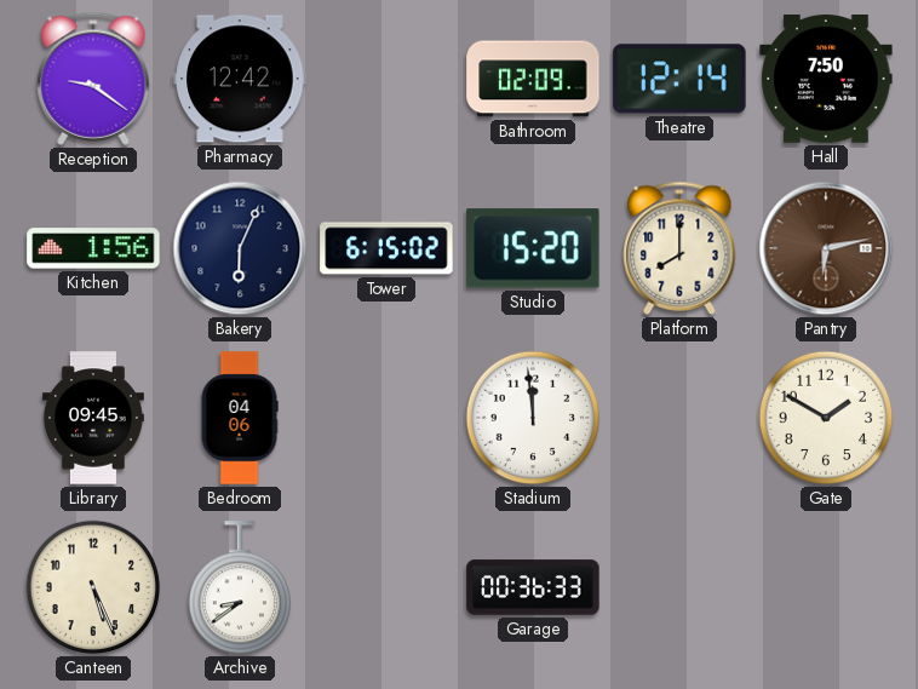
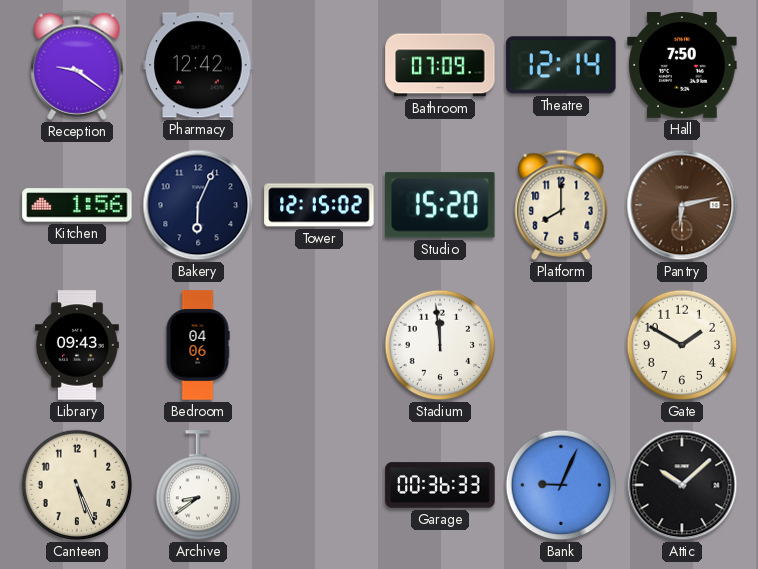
Bathroom: 02:09 -> 07:09
Tower: 6:15 -> 12:15
Library: 09:45 -> 09:43
Bank: none -> 9:04
Attic: none -> 10:08
